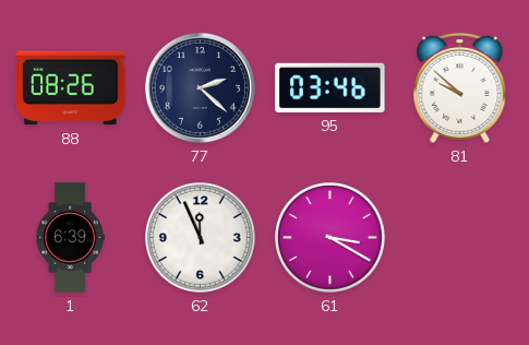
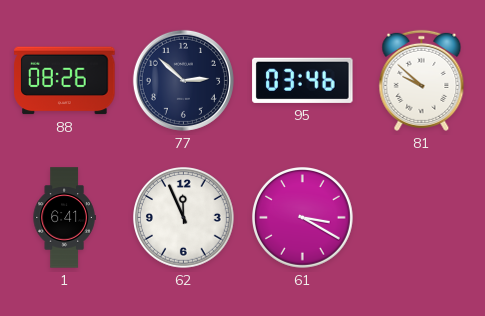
77: 2:22 -> 2:52
1: 6:39 -> 6:41
